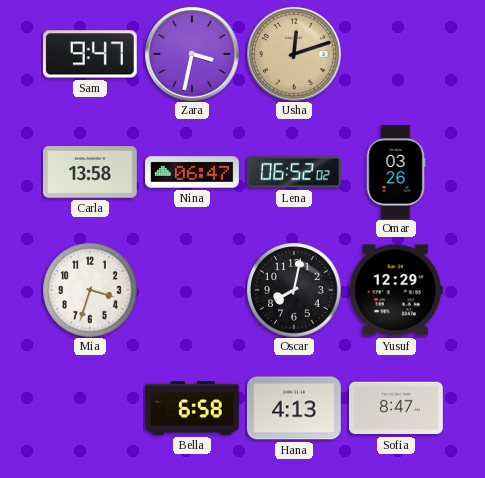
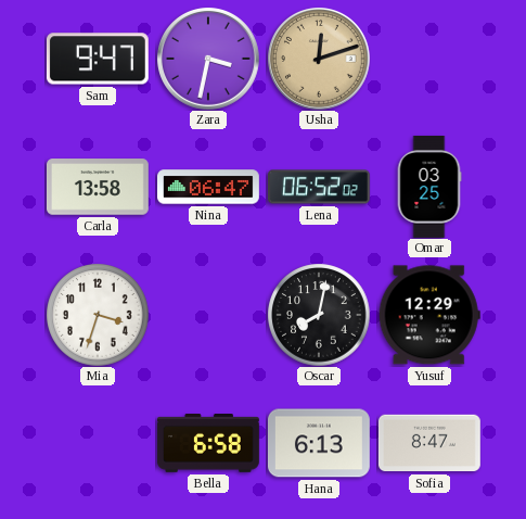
Omar: 03:26 -> 03:25
Hana: 4:13 -> 6:13
